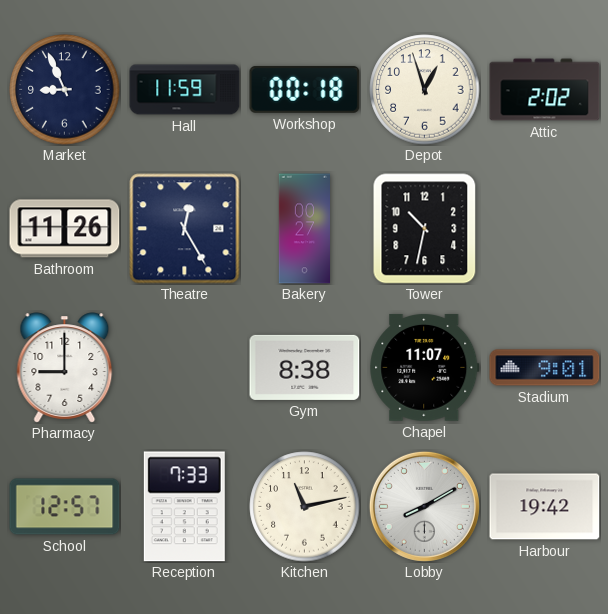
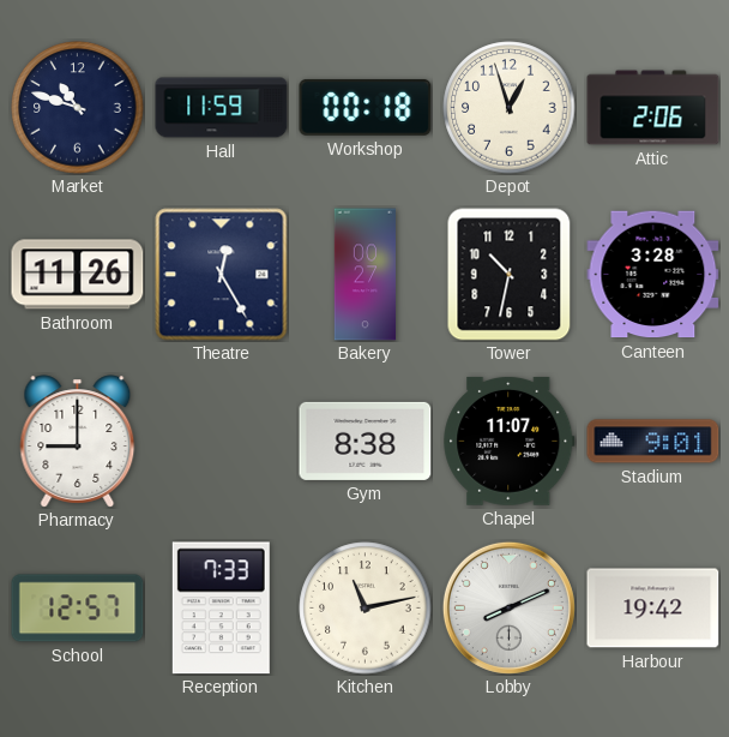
Market: 8:56 -> 10:48
Attic: 2:02 -> 2:06
Canteen: none -> 3:28
Lobby: 8:10 -> 8:11
